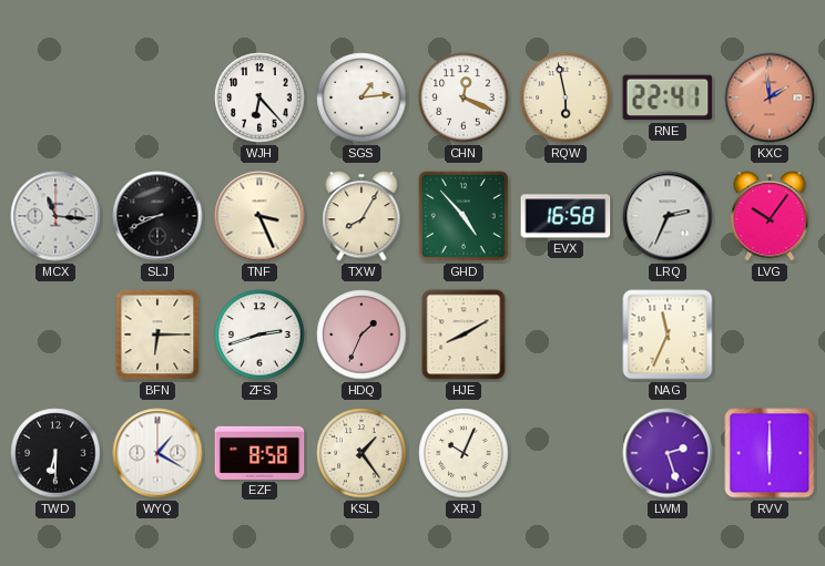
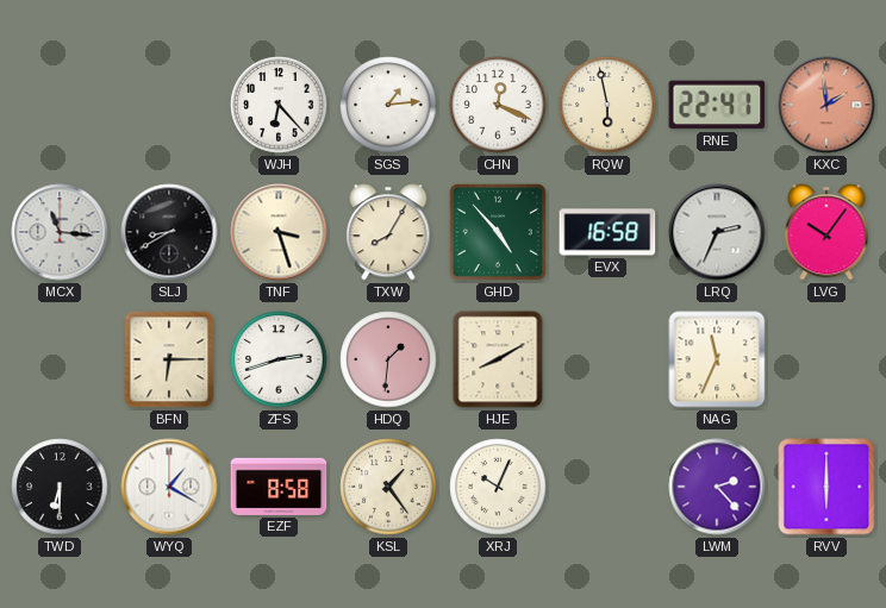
SLJ: 8:41 -> 8:40
TNF: 3:26 -> 3:27
HDQ: 1:34 -> 1:31
LWM: 2:27 -> 2:23
